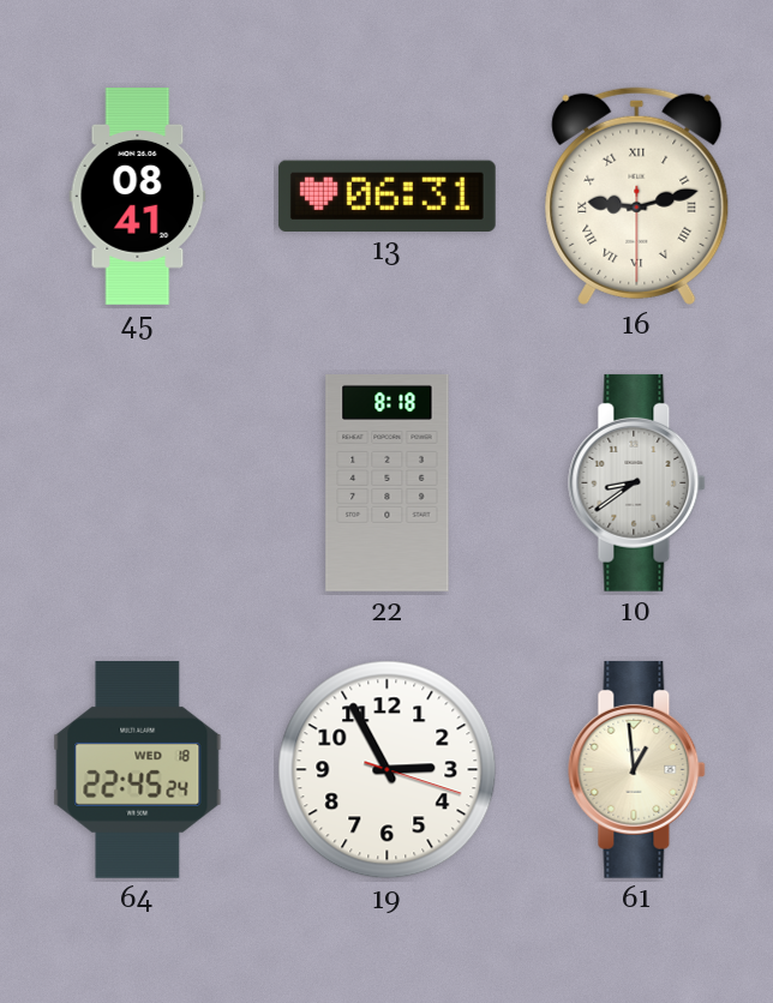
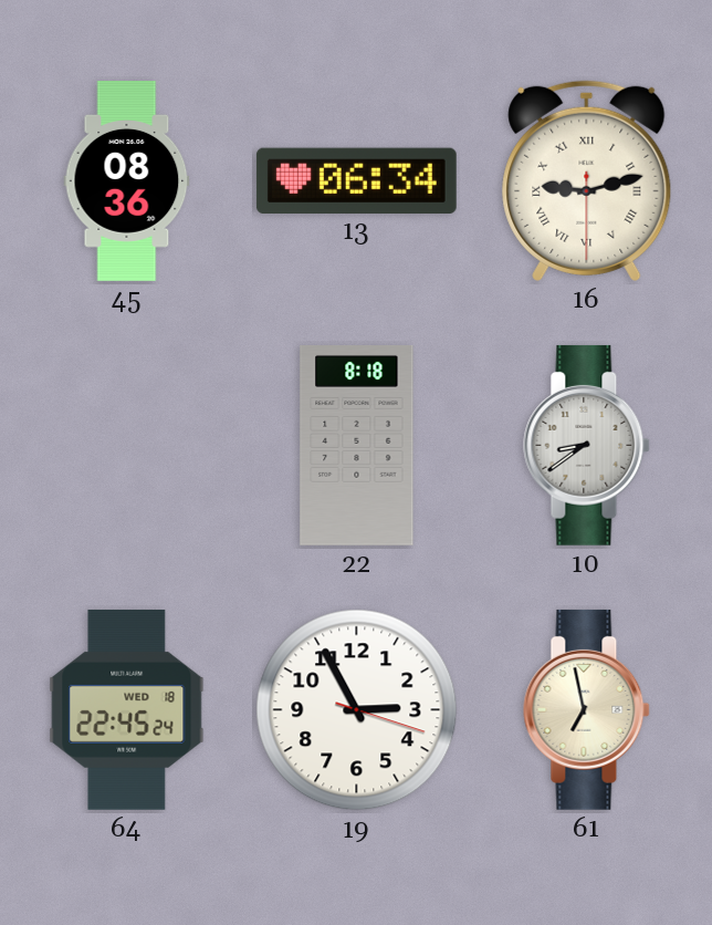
45: 08:41 -> 08:36
13: 06:31 -> 06:34
61: 12:59 -> 6:58
